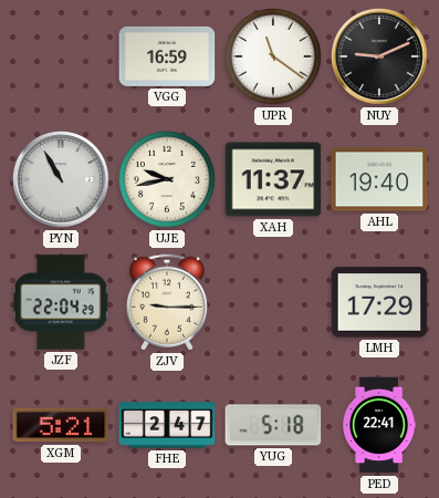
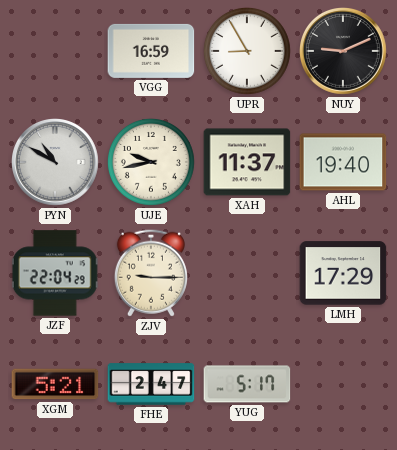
UPR: 11:21 -> 8:55
PYN: 10:55 -> 10:50
YUG: 5:18 -> 5:17
PED: 22:41 -> none
